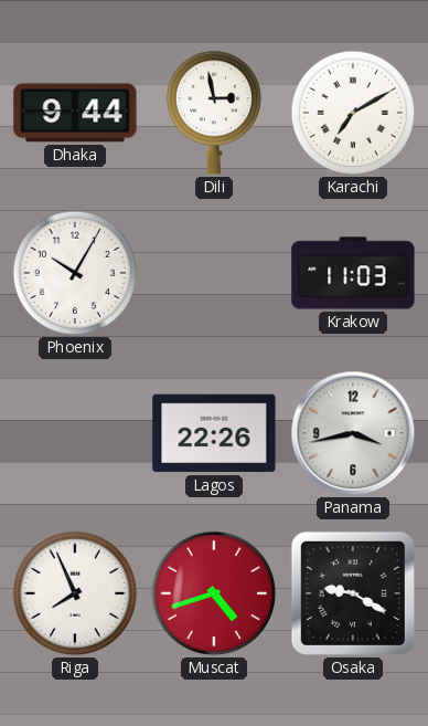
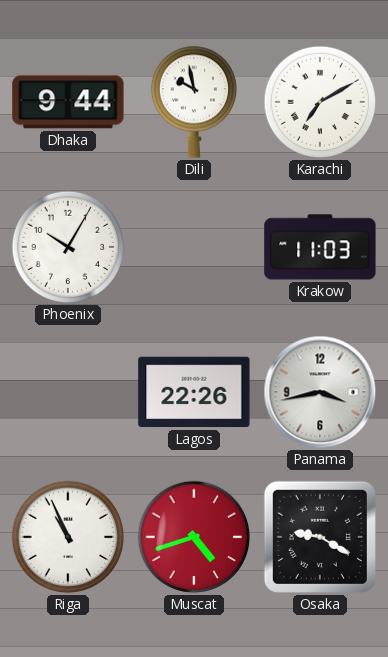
Dili: 2:58 -> 9:58
Riga: 7:56 -> 10:56
